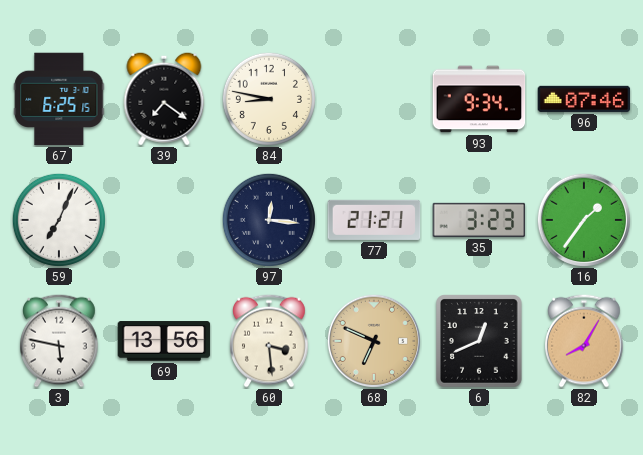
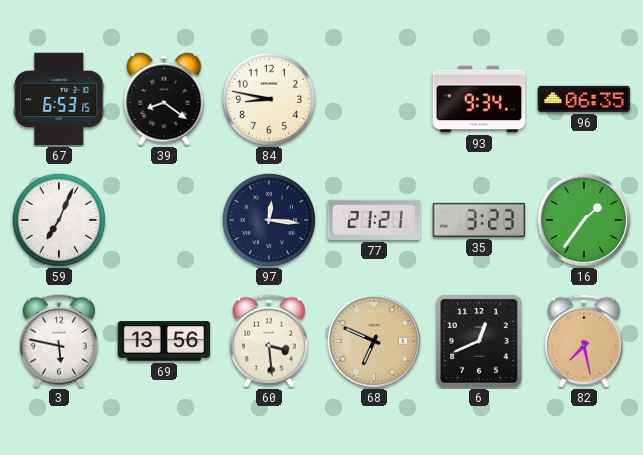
67: 6:25 -> 6:53
39: 7:21 -> 8:21
96: 07:46 -> 06:35
82: 8:05 -> 7:28
